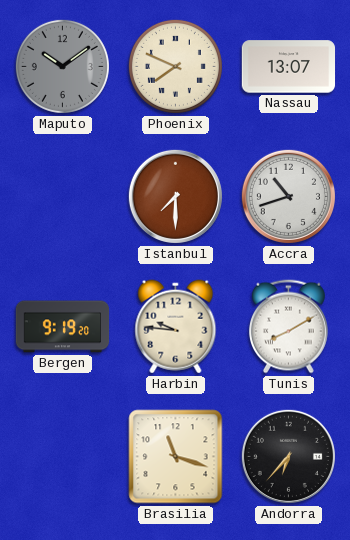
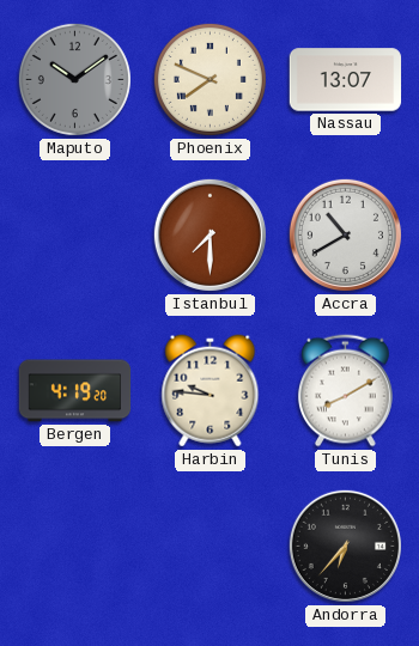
Accra: 10:42 -> 10:40
Bergen: 9:19 -> 4:19
Brasilia: 11:18 -> none
